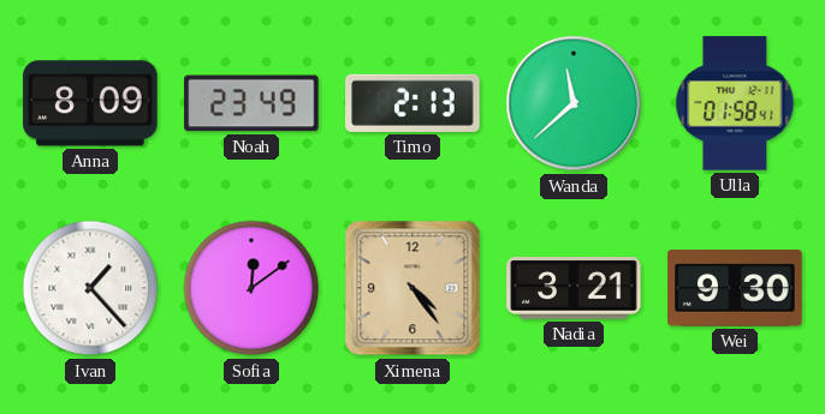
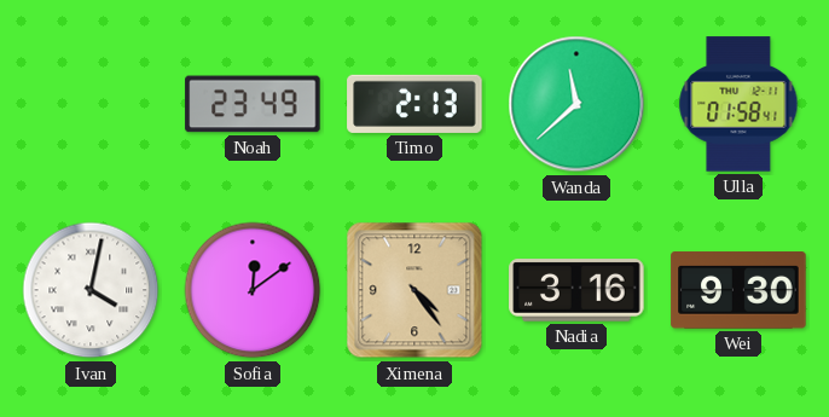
Anna: 8:09 -> none
Ivan: 1:23 -> 4:02
Nadia: 3:21 -> 3:16
